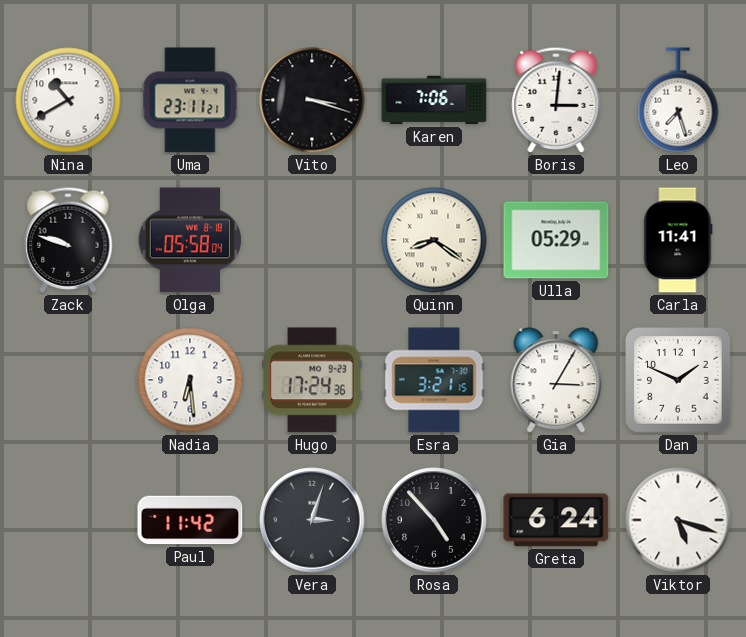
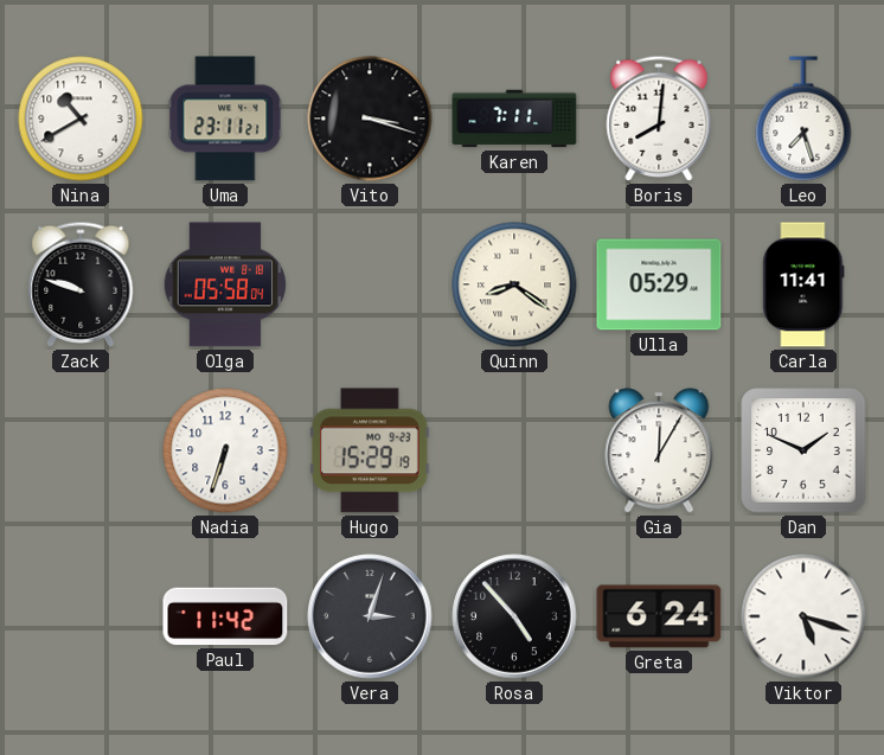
Karen: 7:06 -> 7:11
Boris: 3:01 -> 8:01
Nadia: 6:29 -> 6:33
Hugo: 17:24 -> 15:29
Esra: 3:21 -> none
Gia: 3:05 -> 12:05
